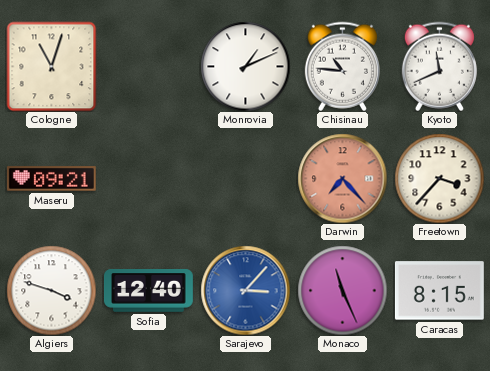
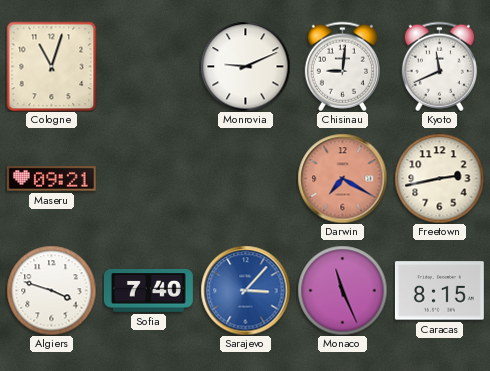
Monrovia: 1:11 -> 9:11
Chisinau: 10:46 -> 9:01
Darwin: 7:23 -> 7:20
Freetown: 3:37 -> 2:43
Sofia: 12:40 -> 7:40
